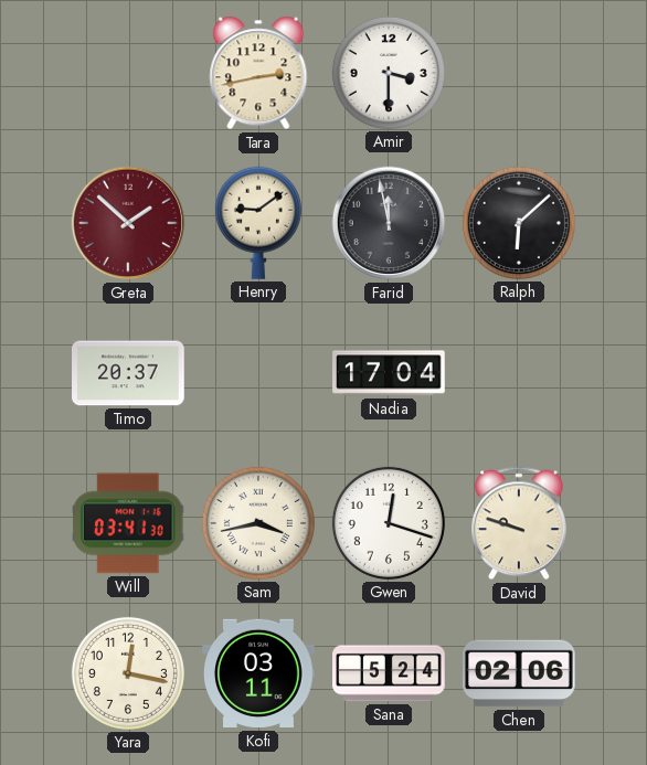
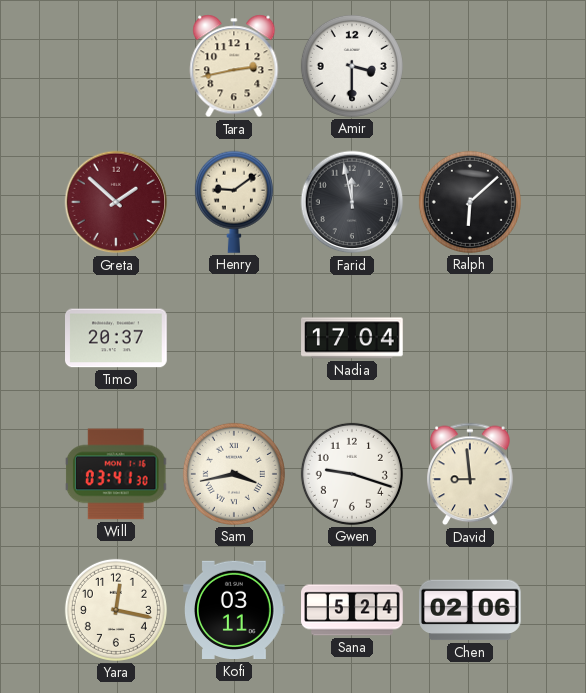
Gwen: 12:18 -> 9:18
David: 9:48 -> 8:59
